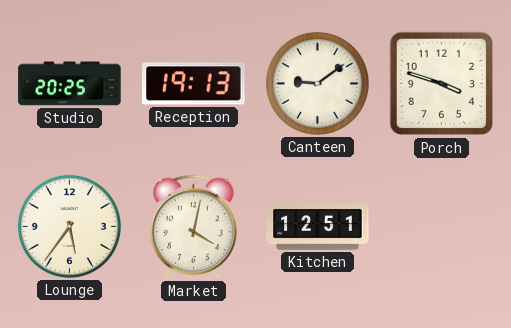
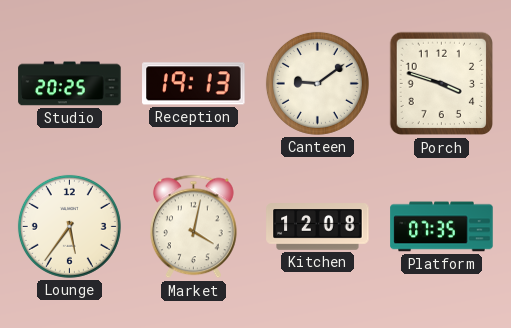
Kitchen: 12:51 -> 12:08
Platform: none -> 07:35
